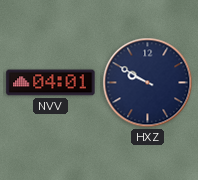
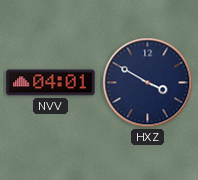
HXZ: 9:50 -> 3:50
